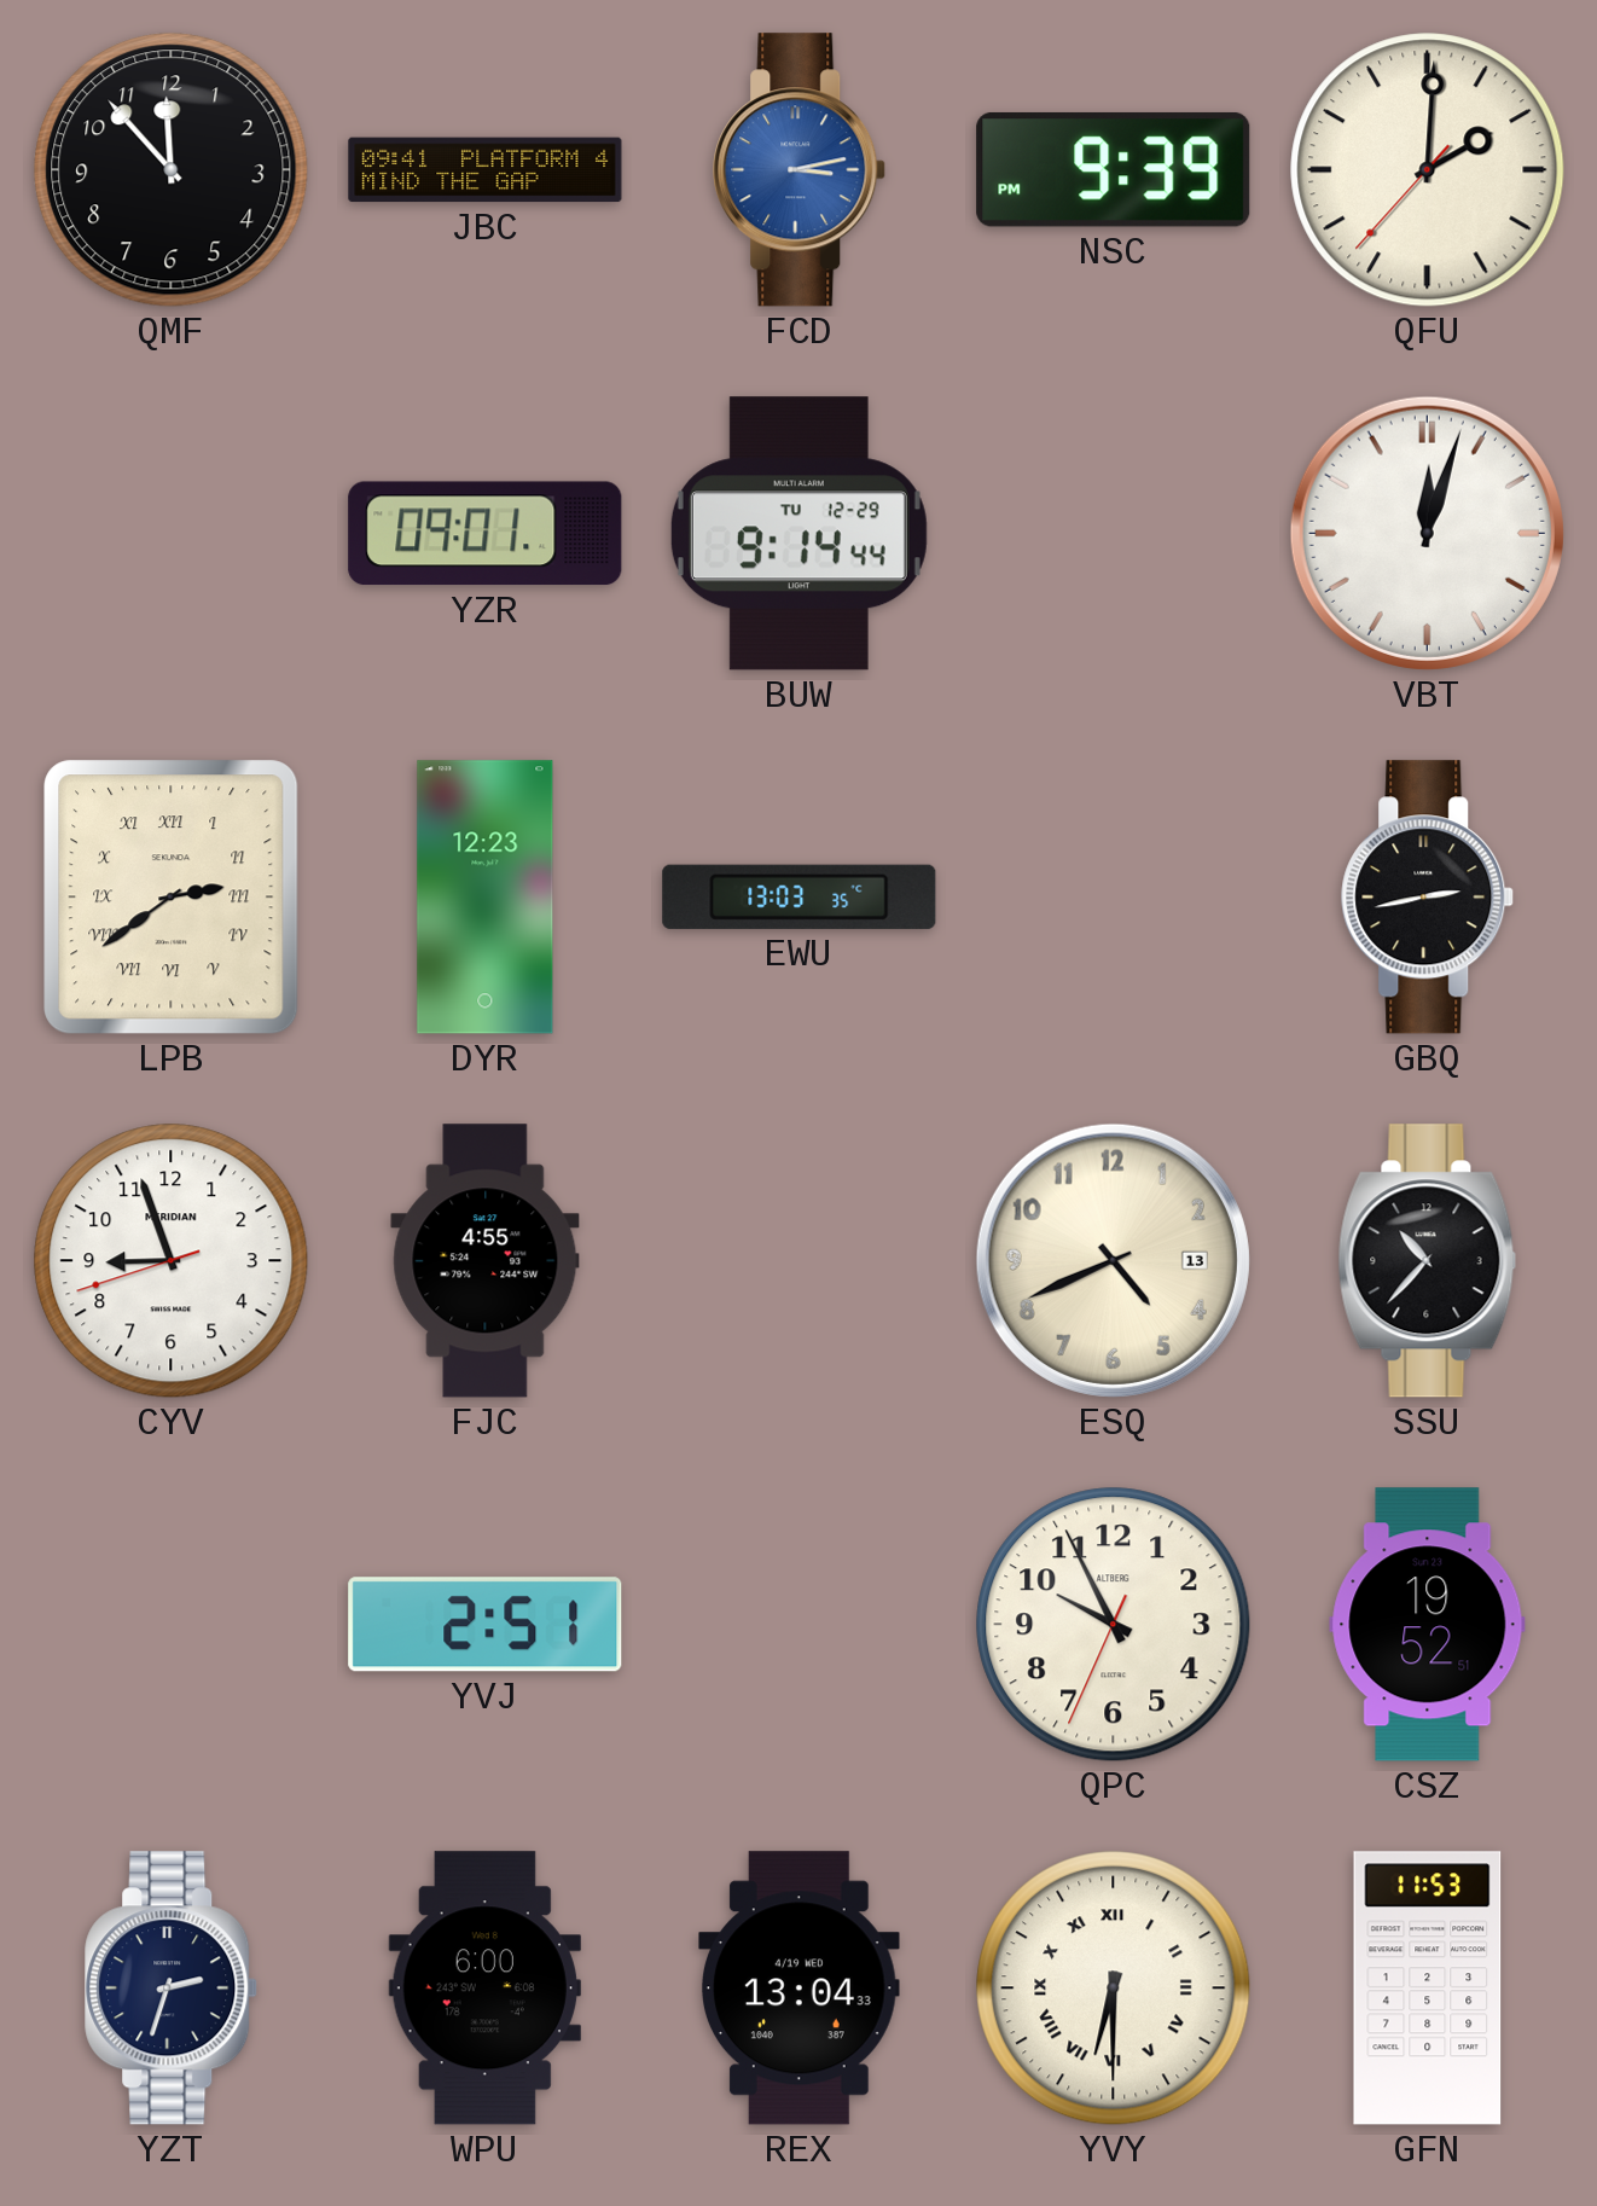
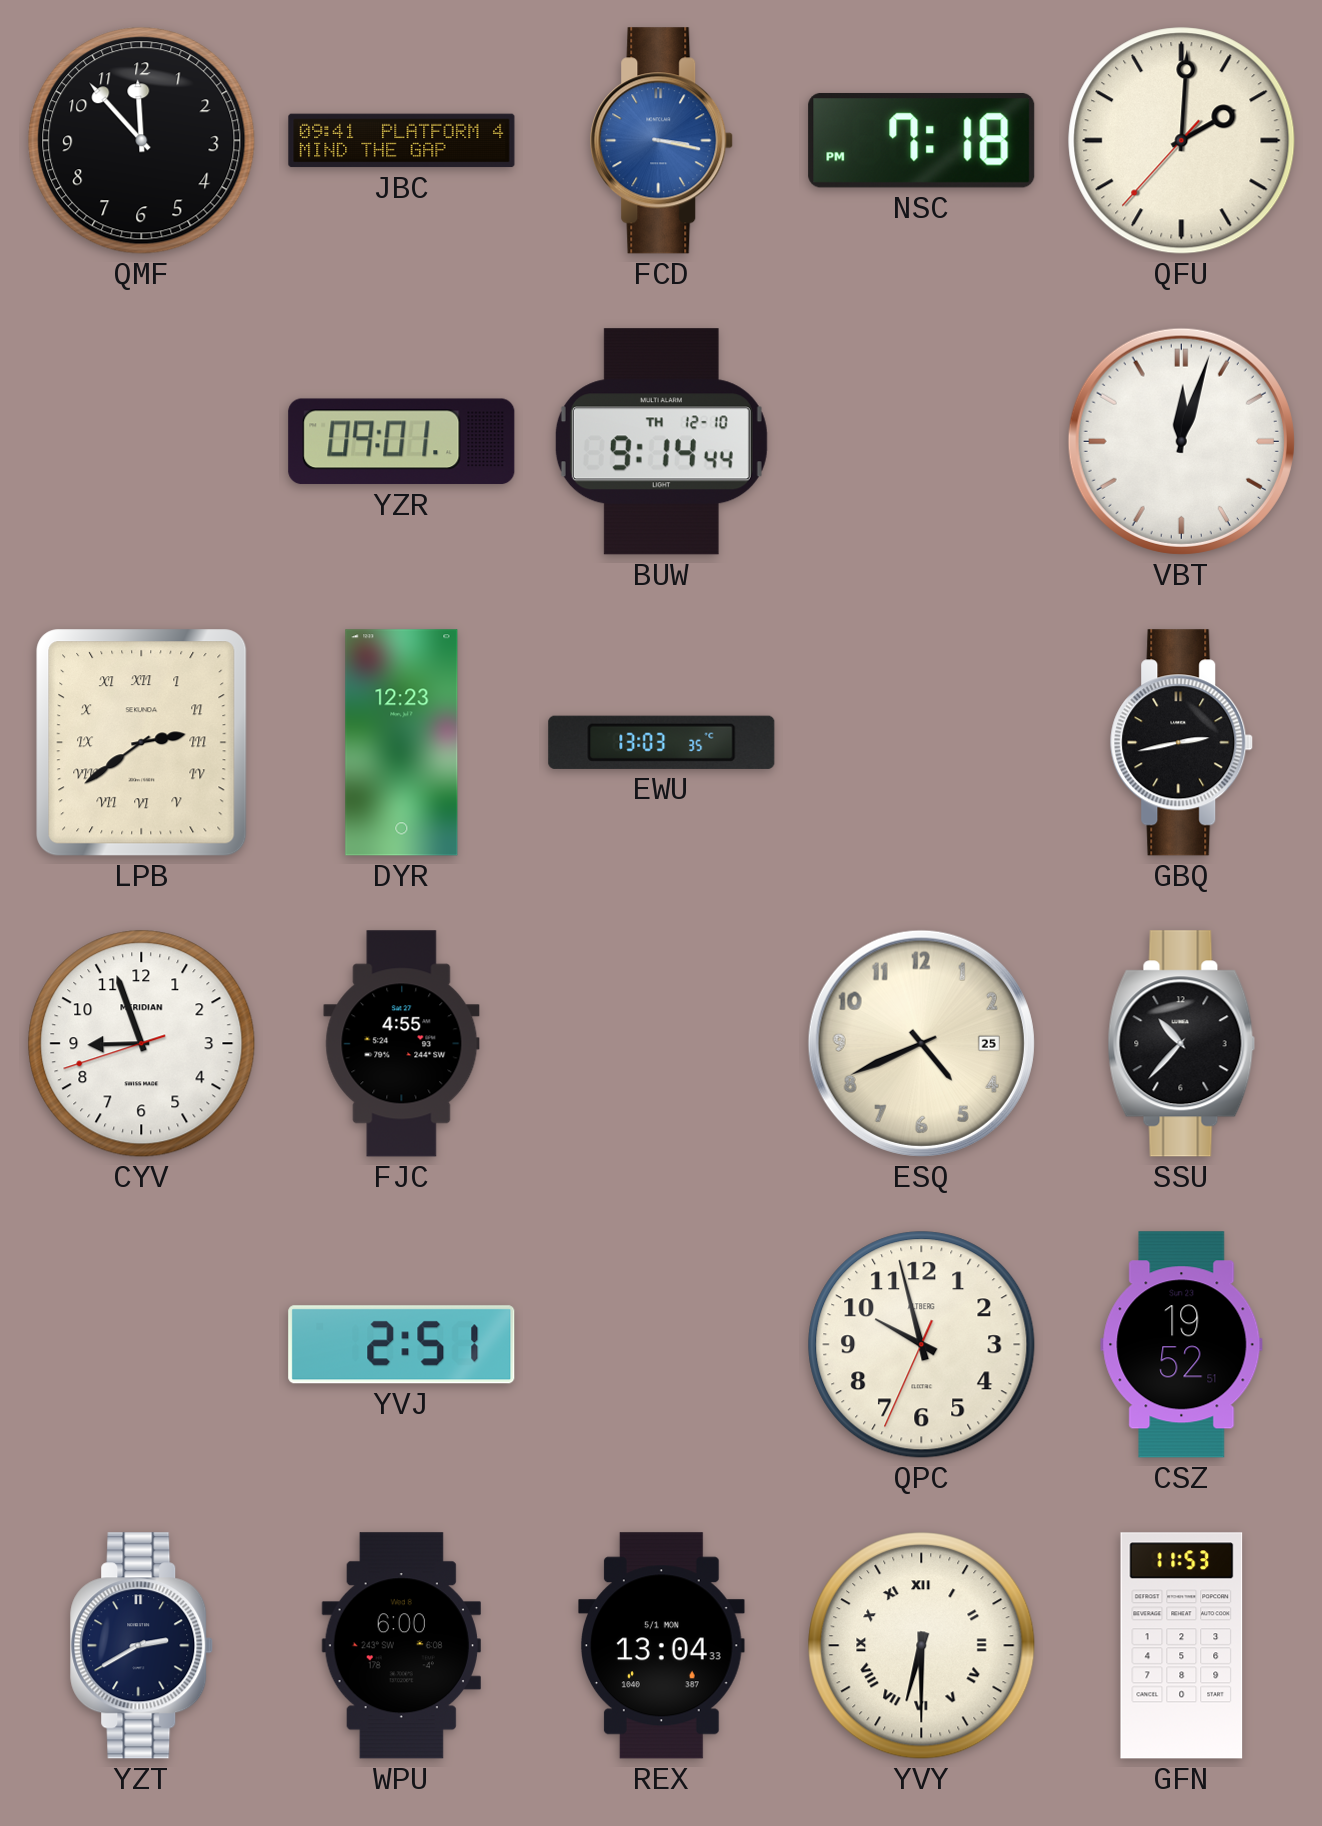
FCD: 3:13 -> 3:17
NSC: 9:39 -> 7:18
BUW date: TU 12-29 -> TH 12-10
ESQ date: 13 -> 25
QPC: 9:55 -> 9:57
YZT: 2:33 -> 2:40
REX date: 4/19 WED -> 5/1 MON
